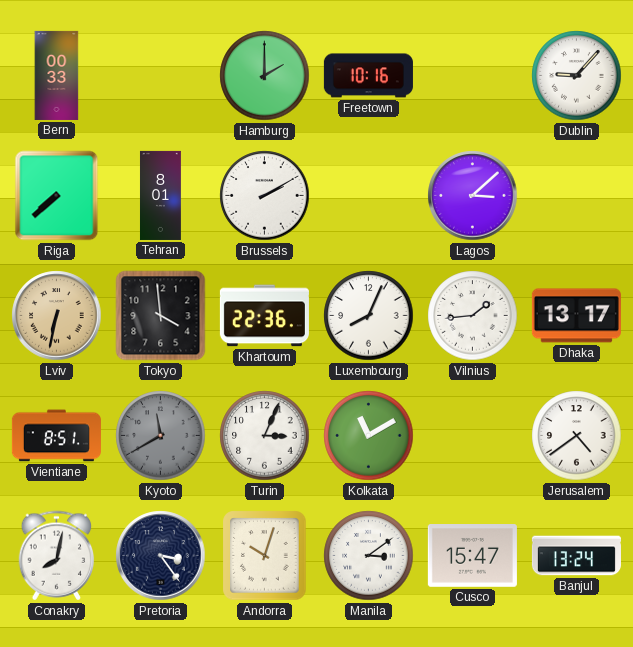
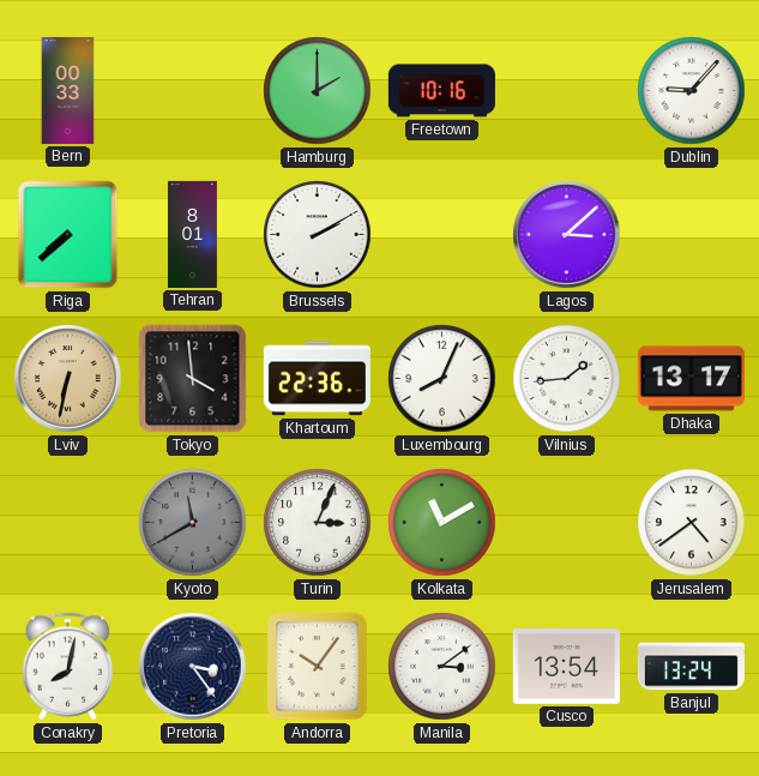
Vientiane: 8:51 -> none
Andorra: 10:03 -> 10:06
Cusco: 15:47 -> 13:54
